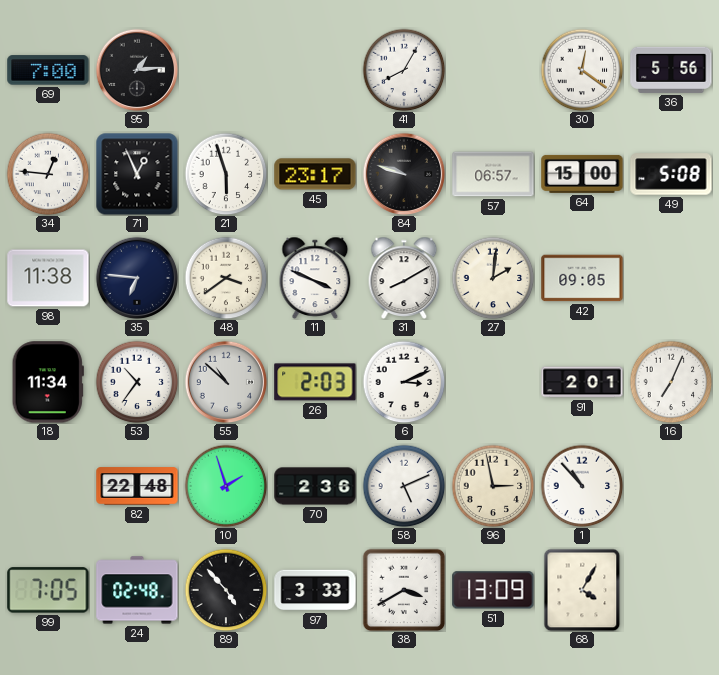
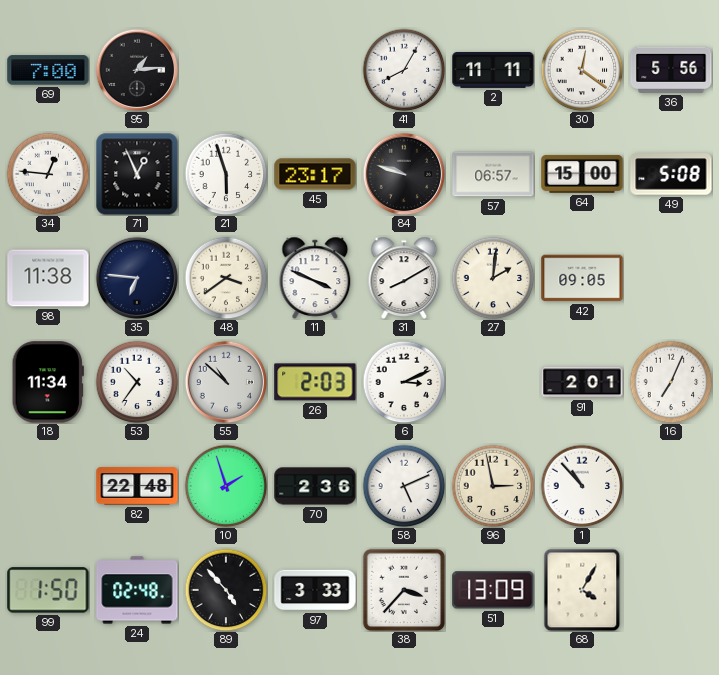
2: none -> 11:11
99: 7:05 -> 1:50
38: 3:40 -> 3:37
